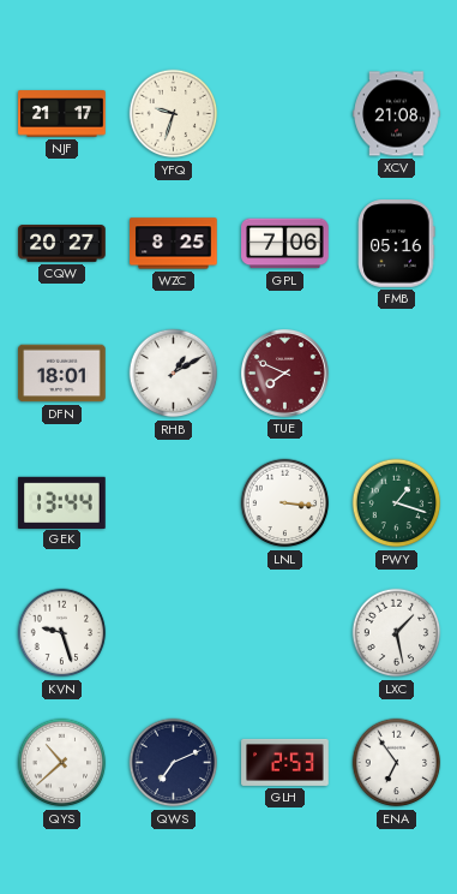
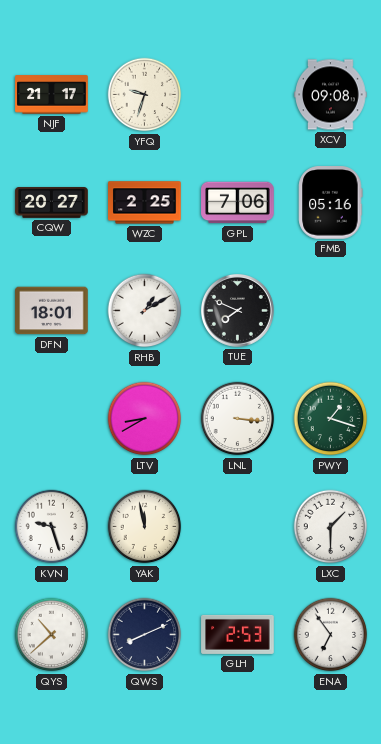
XCV: 21:08 -> 09:08
WZC: 8:25 -> 2:25
TUE dial: burgundy -> black
GEK: 13:44 -> none
LTV: none -> 8:40
YAK: none -> 11:58
LXC: 1:28 -> 1:30
QWS: 7:11 -> 8:11
